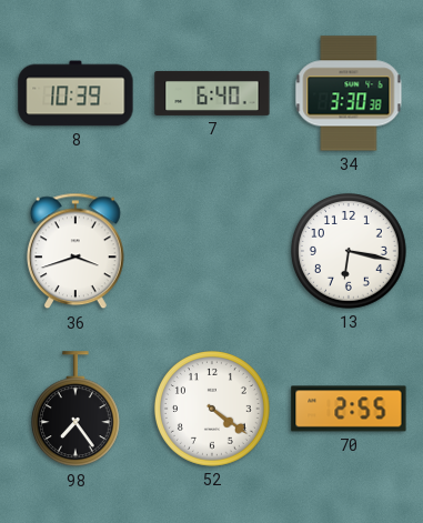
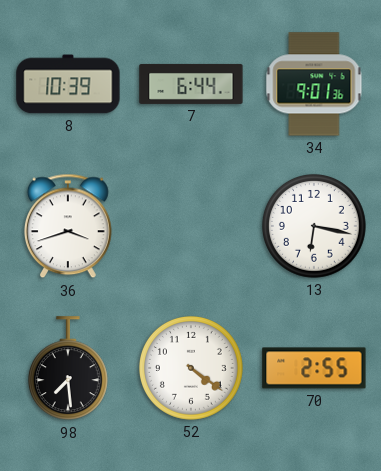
7: 6:40 -> 6:44
34: 3:30 -> 9:01
98: 7:24 -> 7:29
